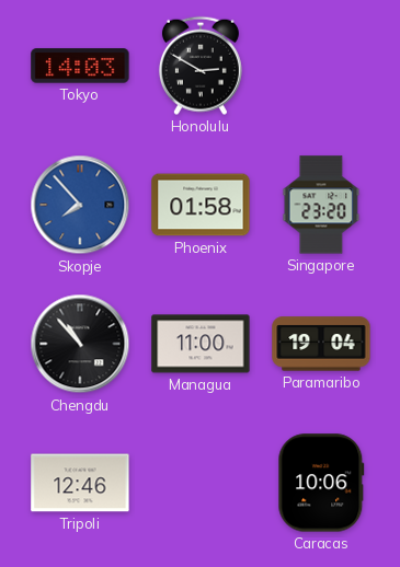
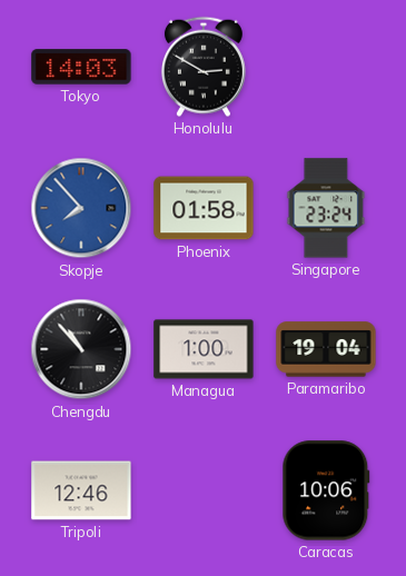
Singapore: 23:20 -> 23:24
Managua: 11:00 -> 1:00
